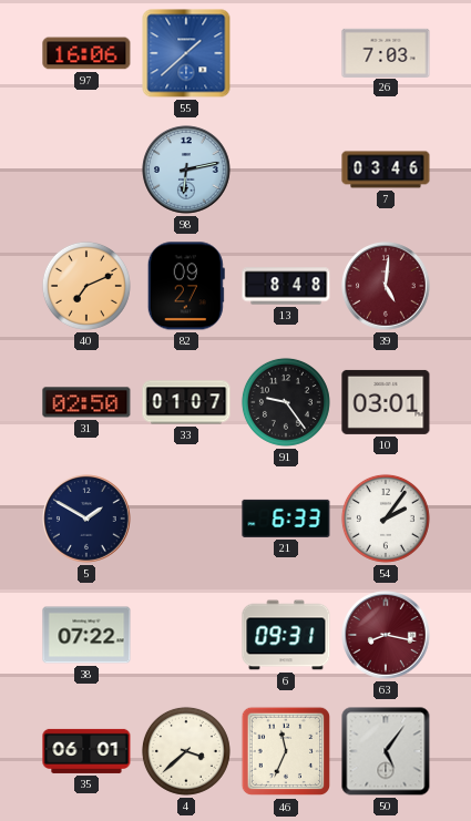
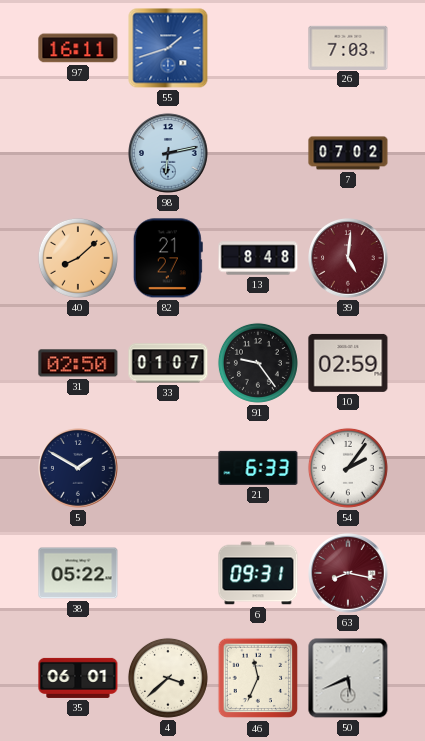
97: 16:06 -> 16:11
55: 1:38 -> 1:42
7: 03:46 -> 07:02
40: 7:11 -> 8:08
82: 09:27 -> 21:27
10: 03:01 -> 02:59
38: 07:22 -> 05:22
50: 5:06 -> 5:41
